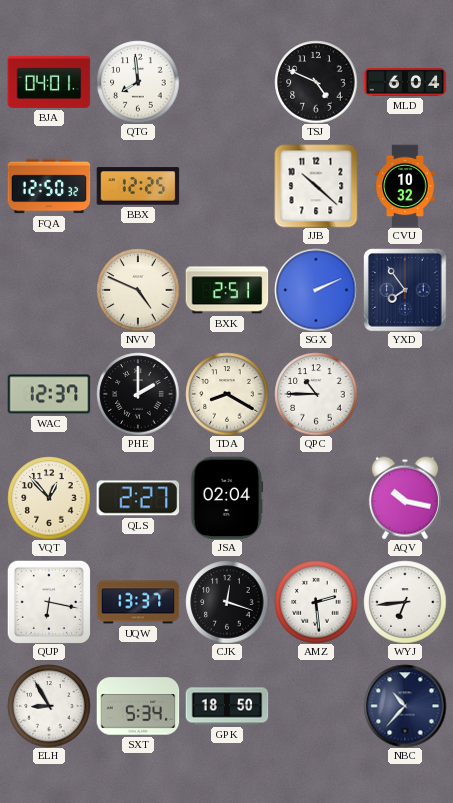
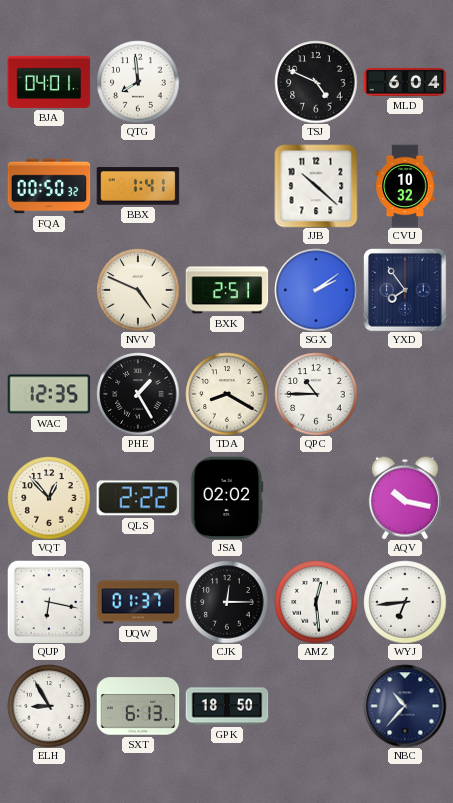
FQA: 12:50 -> 00:50
BBX: 12:25 -> 1:41
SGX: 2:11 -> 2:09
WAC: 12:37 -> 12:35
PHE: 2:00 -> 1:25
QLS: 2:27 -> 2:22
JSA: 02:04 -> 02:02
UQW: 13:37 -> 01:37
CJK: 12:18 -> 12:15
AMZ: 2:29 -> 12:29
SXT: 5:34 -> 6:13
